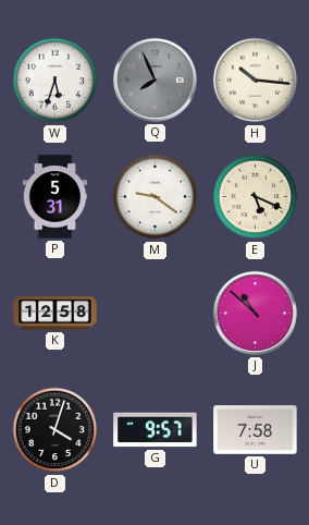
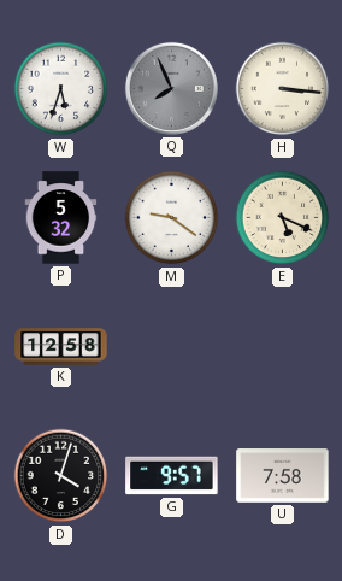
H: 10:16 -> 3:16
P: 5:31 -> 5:32
J: 10:52 -> none
